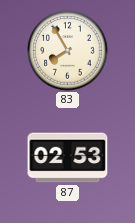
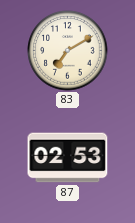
83: 7:55 -> 7:10
